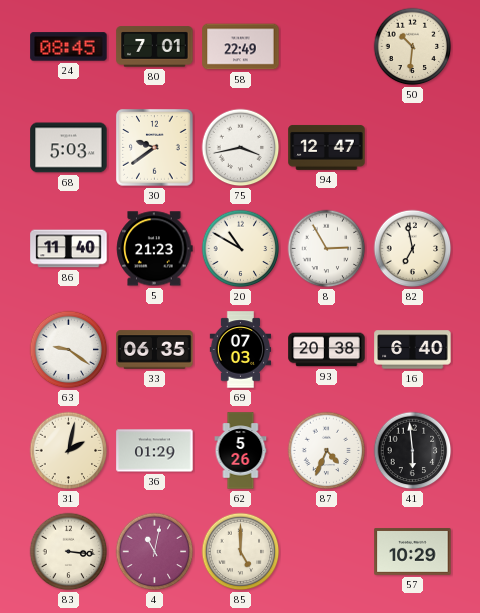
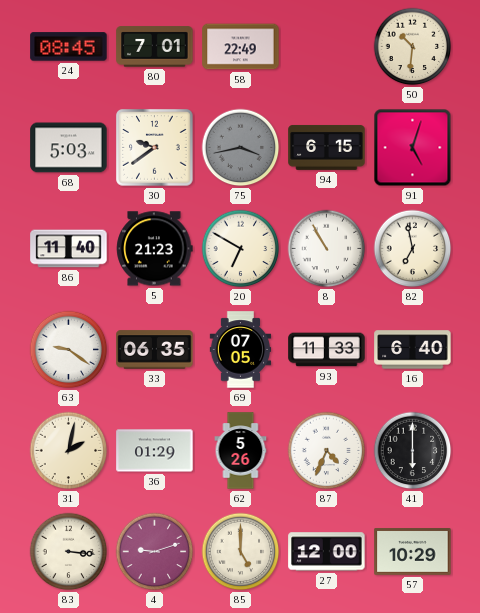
75 dial: white -> grey
94: 12:47 -> 6:15
91: none -> 5:03
20: 10:50 -> 6:50
8: 2:55 -> 10:55
69: 07:03 -> 07:05
93: 20:38 -> 11:33
41: 5:59 -> 6:00
4: 11:02 -> 9:12
27: none -> 12:00
